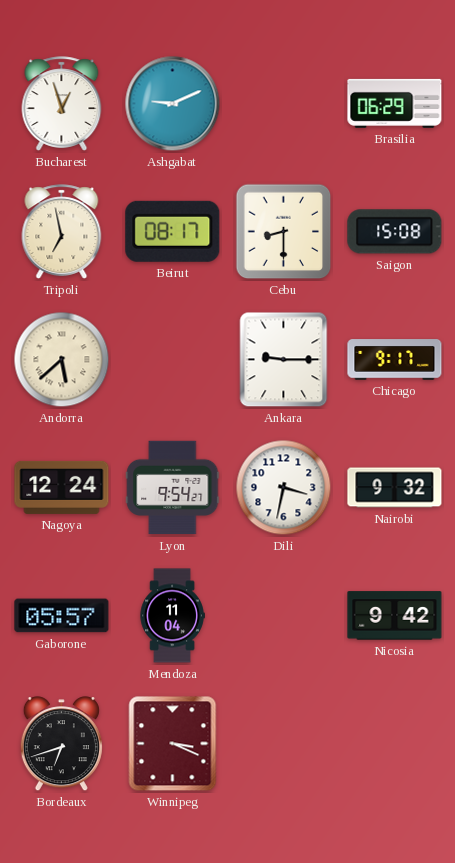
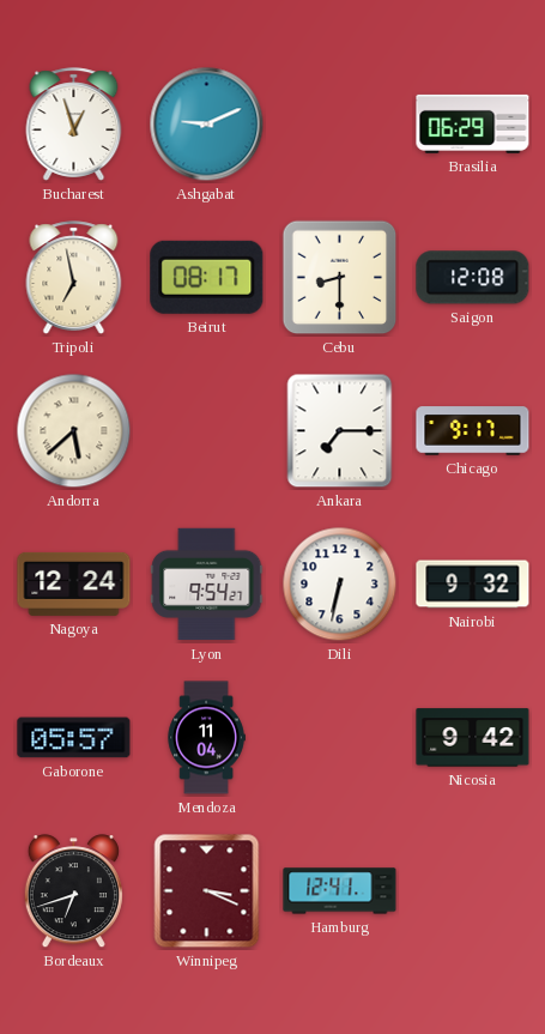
Saigon: 15:08 -> 12:08
Ankara: 9:15 -> 7:15
Dili: 3:32 -> 6:32
Hamburg: none -> 12:41
